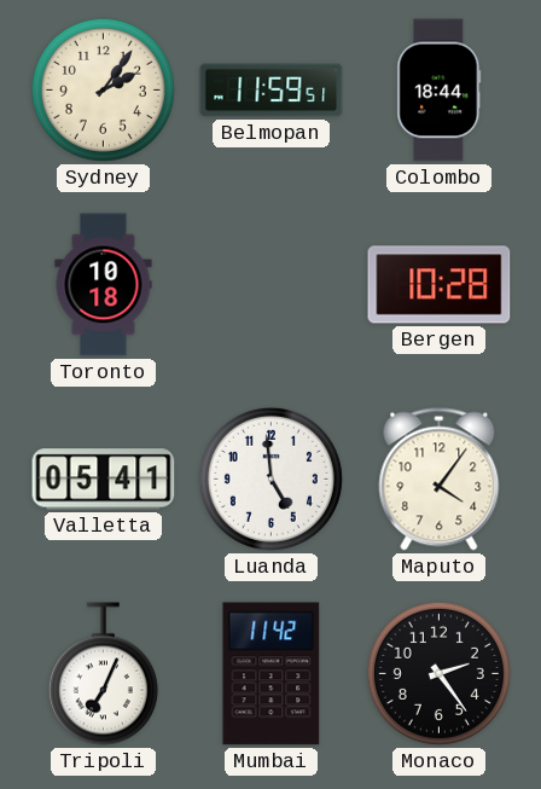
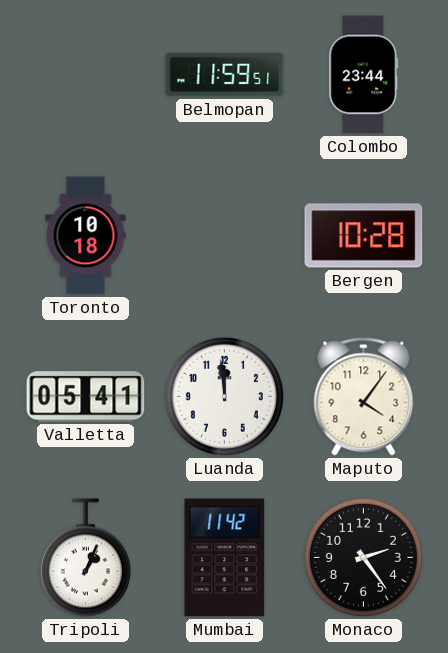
Sydney: 2:06 -> none
Colombo: 18:44 -> 23:44
Luanda: 4:59 -> 11:59
Tripoli: 7:04 -> 1:04
